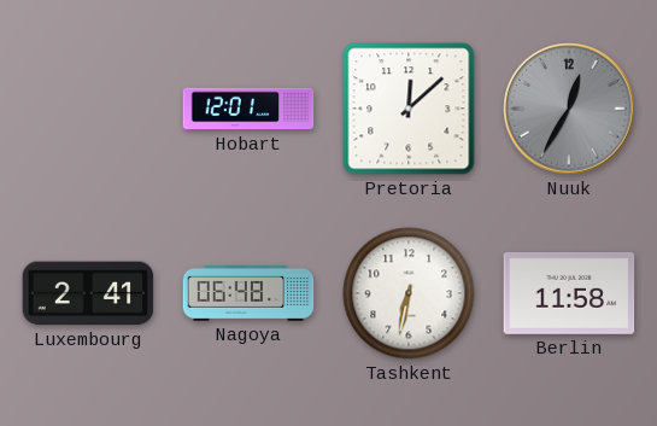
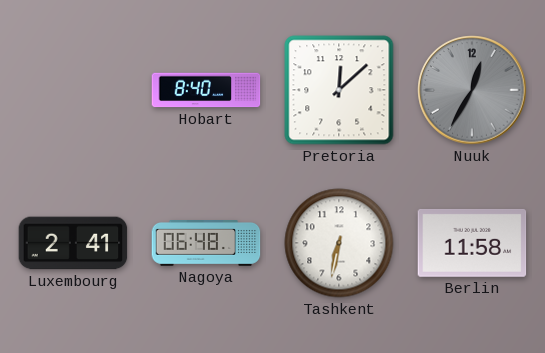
Hobart: 12:01 -> 8:40
